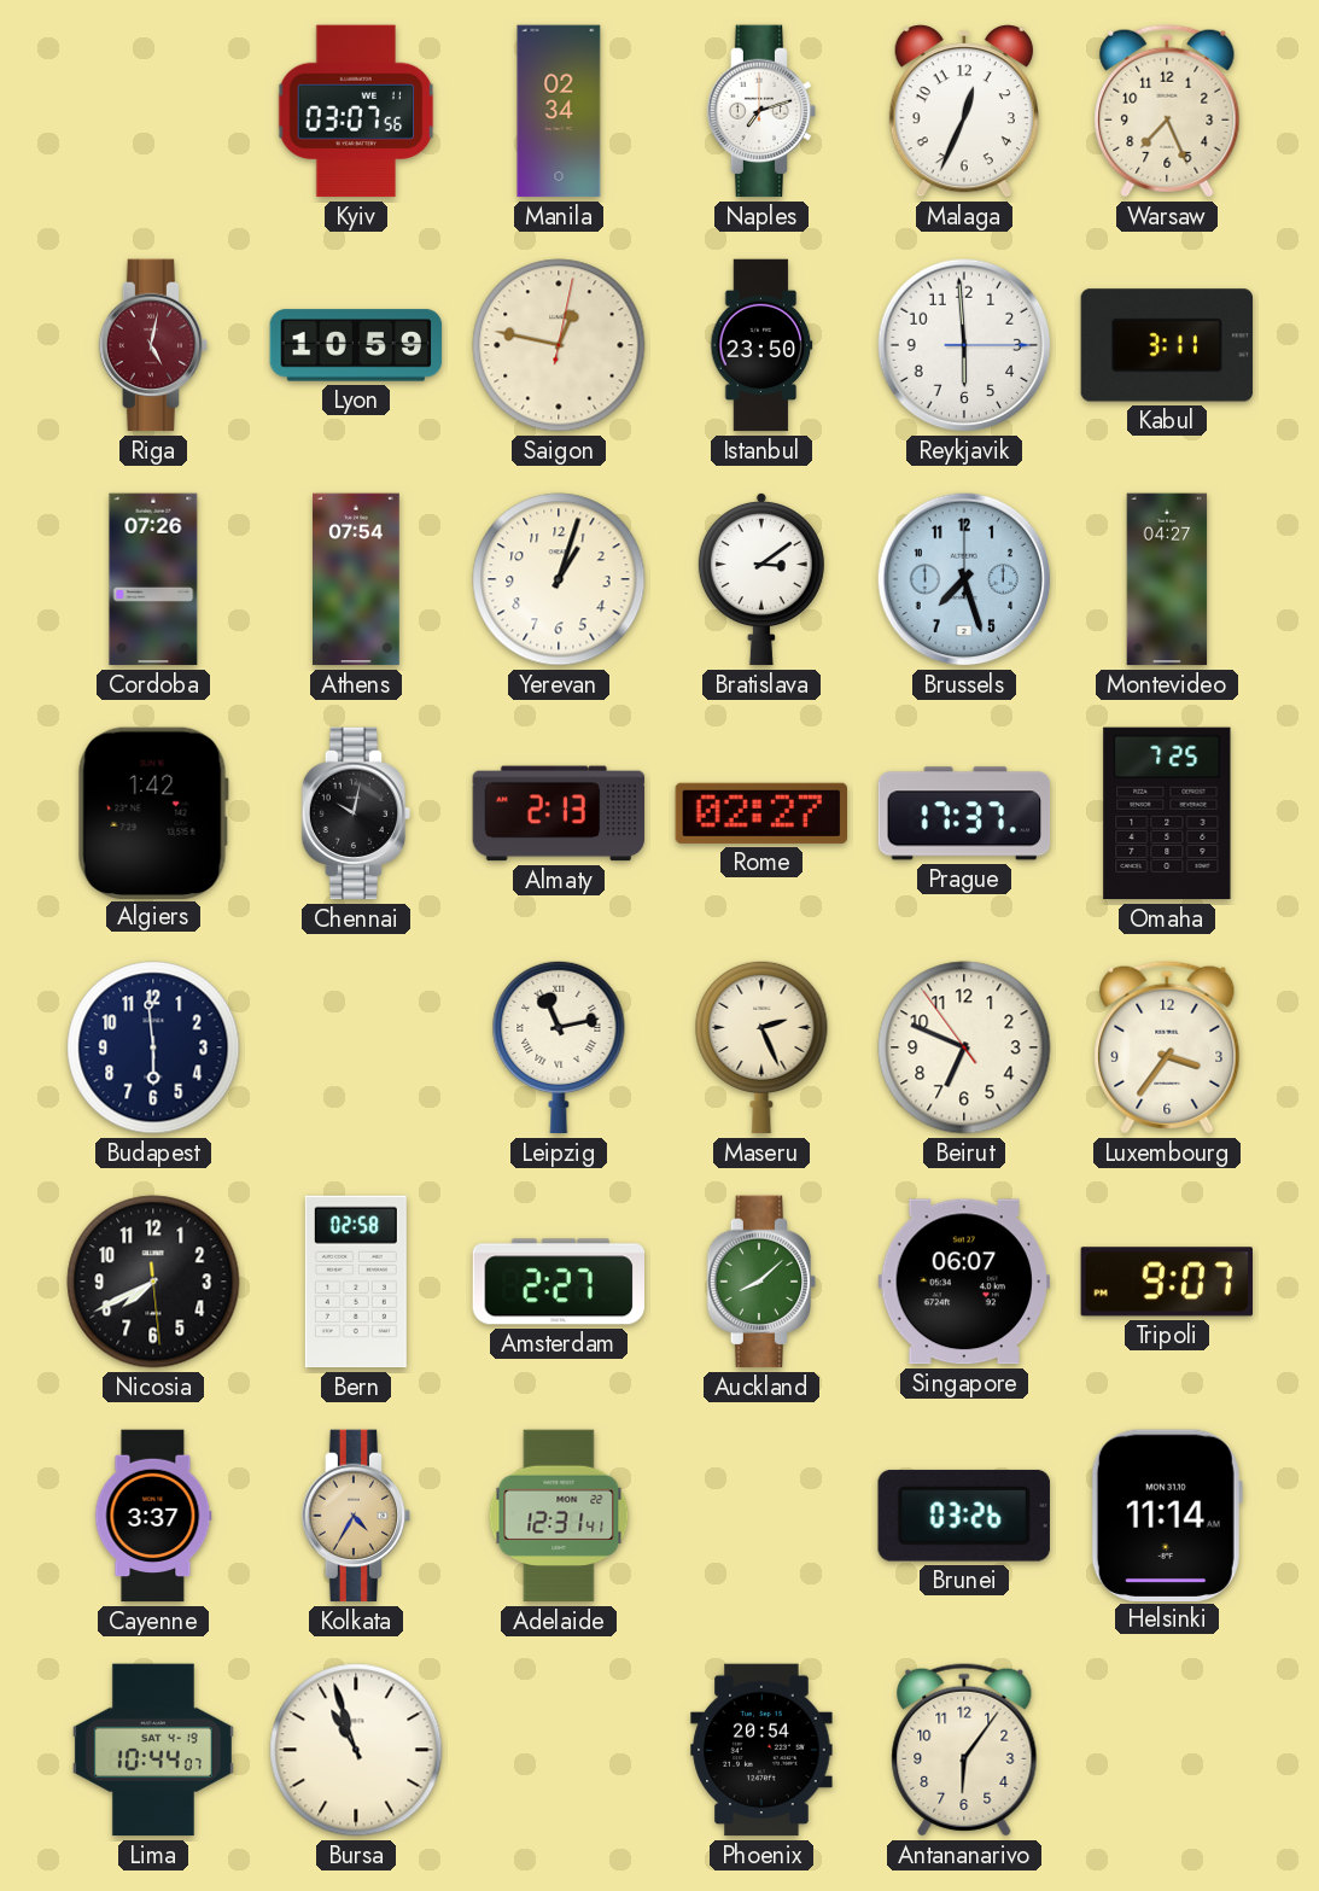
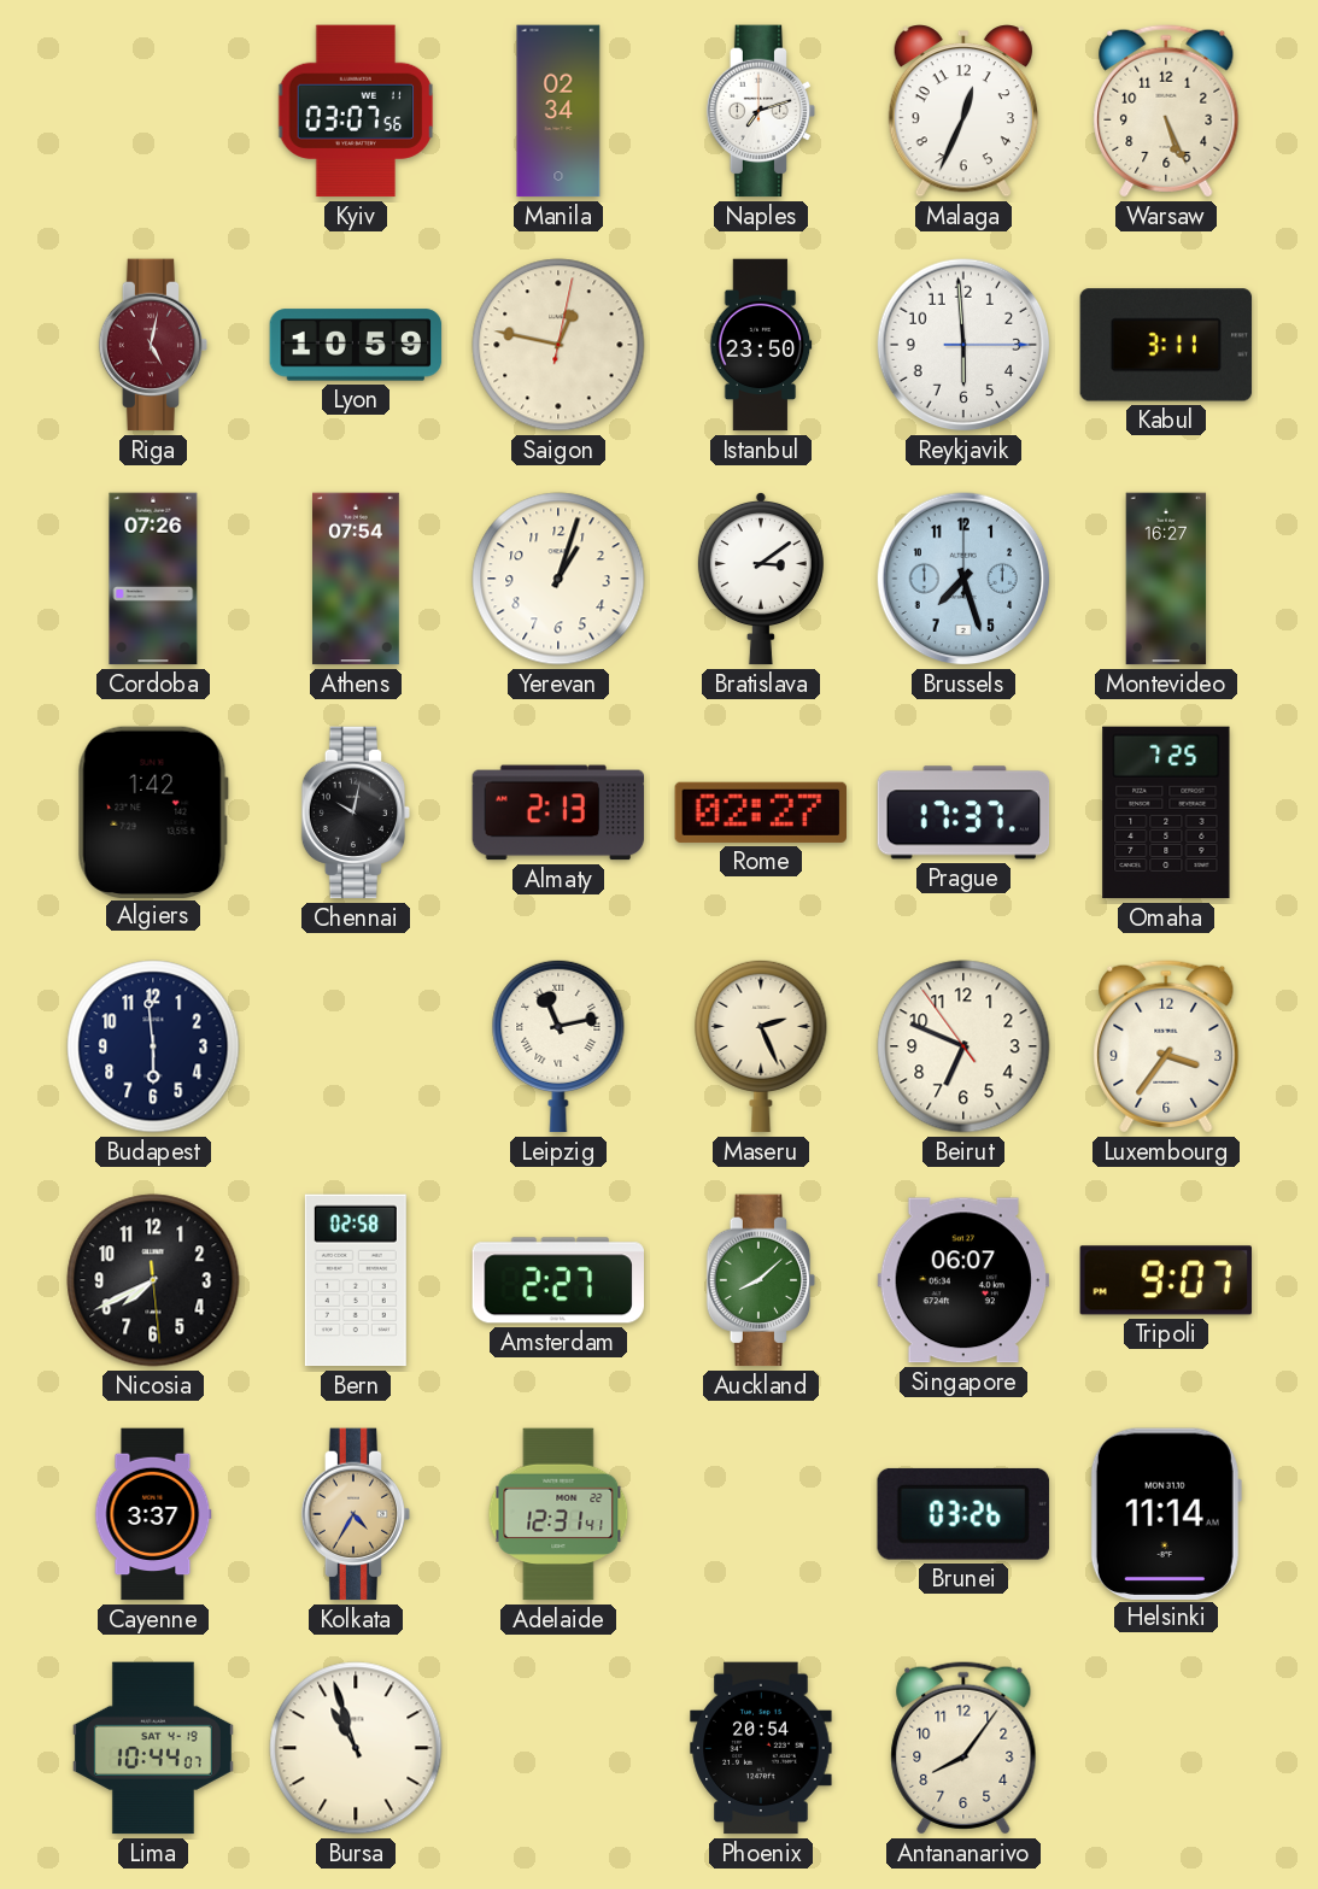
Warsaw: 7:26 -> 5:26
Montevideo: 04:27 -> 16:27
Antananarivo: 6:06 -> 8:06
